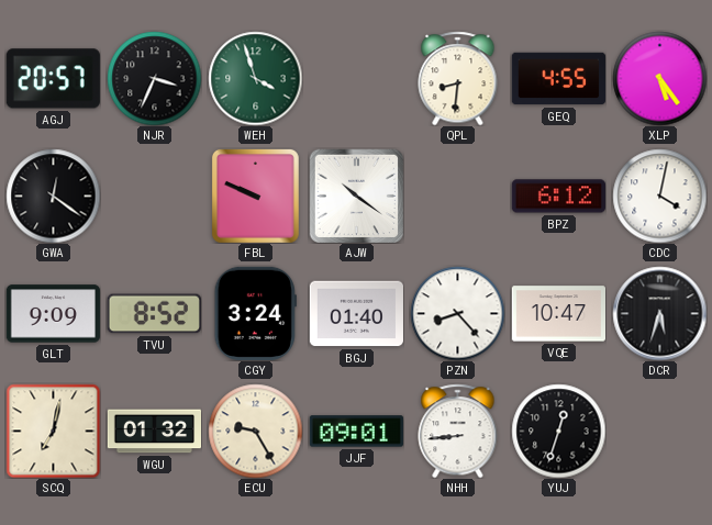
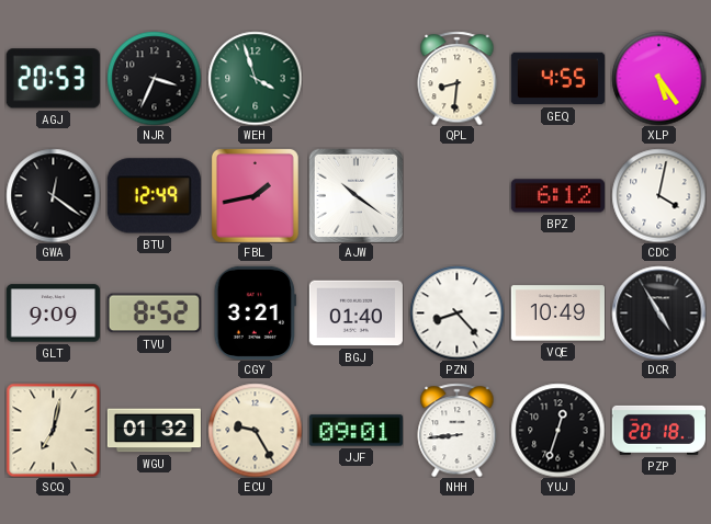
AGJ: 20:57 -> 20:53
BTU: none -> 12:49
FBL: 9:49 -> 1:43
CGY: 3:24 -> 3:21
VQE: 10:47 -> 10:49
DCR: 5:33 -> 4:55
PZP: none -> 20:18
